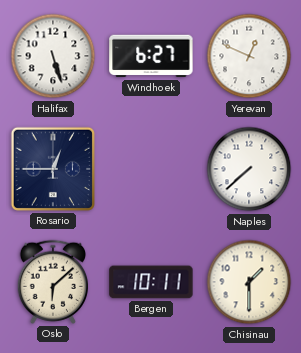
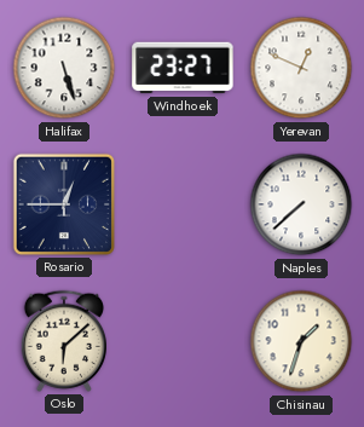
Windhoek: 6:27 -> 23:27
Bergen: 10:11 -> none
Chisinau: 1:30 -> 1:33
